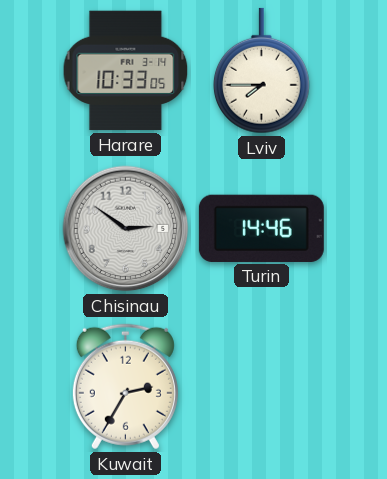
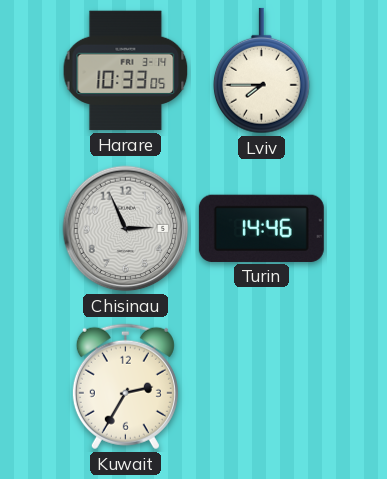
Chisinau: 2:51 -> 2:56
